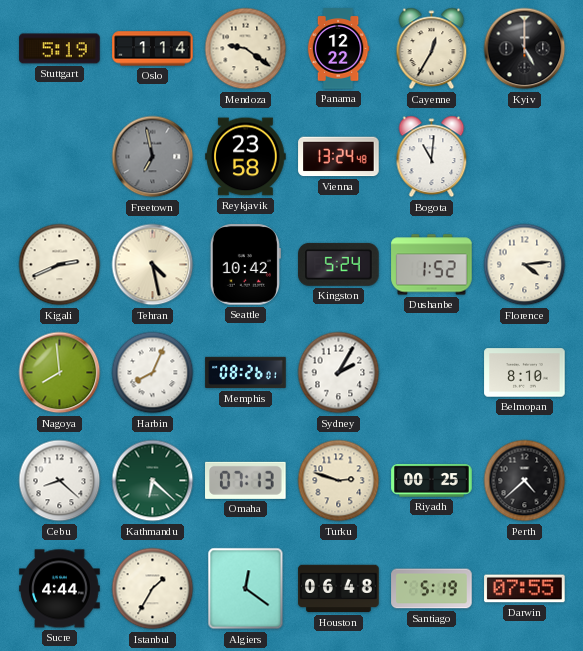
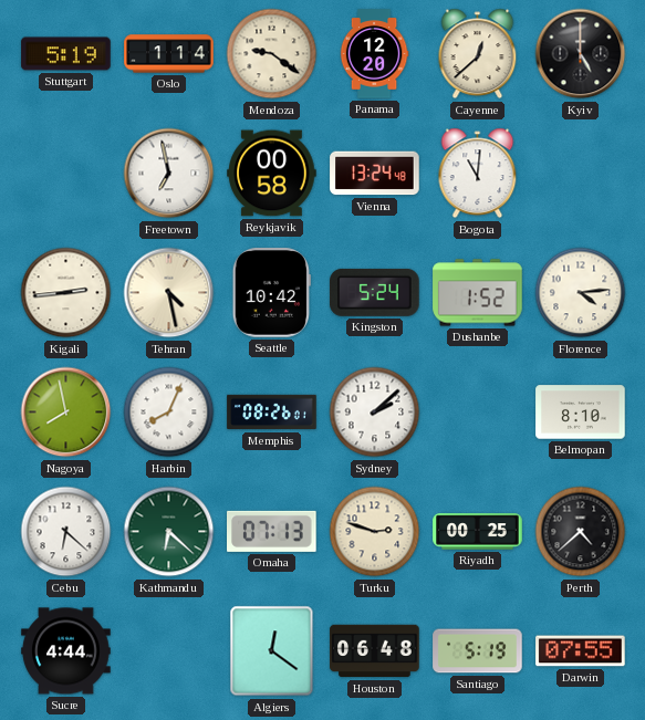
Panama: 12:22 -> 12:20
Cayenne: 12:35 -> 12:38
Freetown dial: grey -> white
Reykjavik: 23:58 -> 00:58
Kigali: 2:41 -> 2:44
Nagoya: 7:59 -> 7:58
Sydney: 2:05 -> 2:08
Cebu: 8:22 -> 6:22
Istanbul: 1:35 -> none
